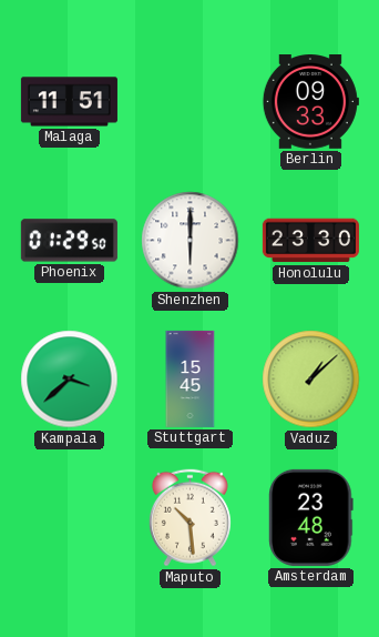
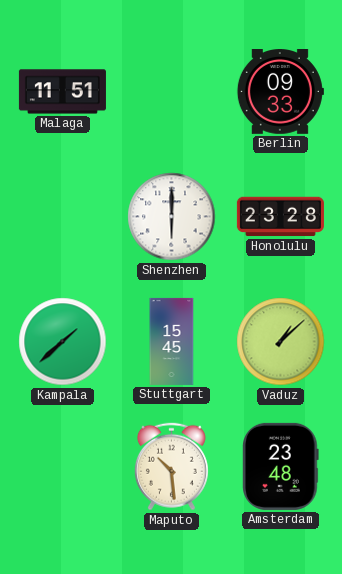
Phoenix: 01:29 -> none
Honolulu: 23:30 -> 23:28
Kampala: 3:38 -> 1:38
